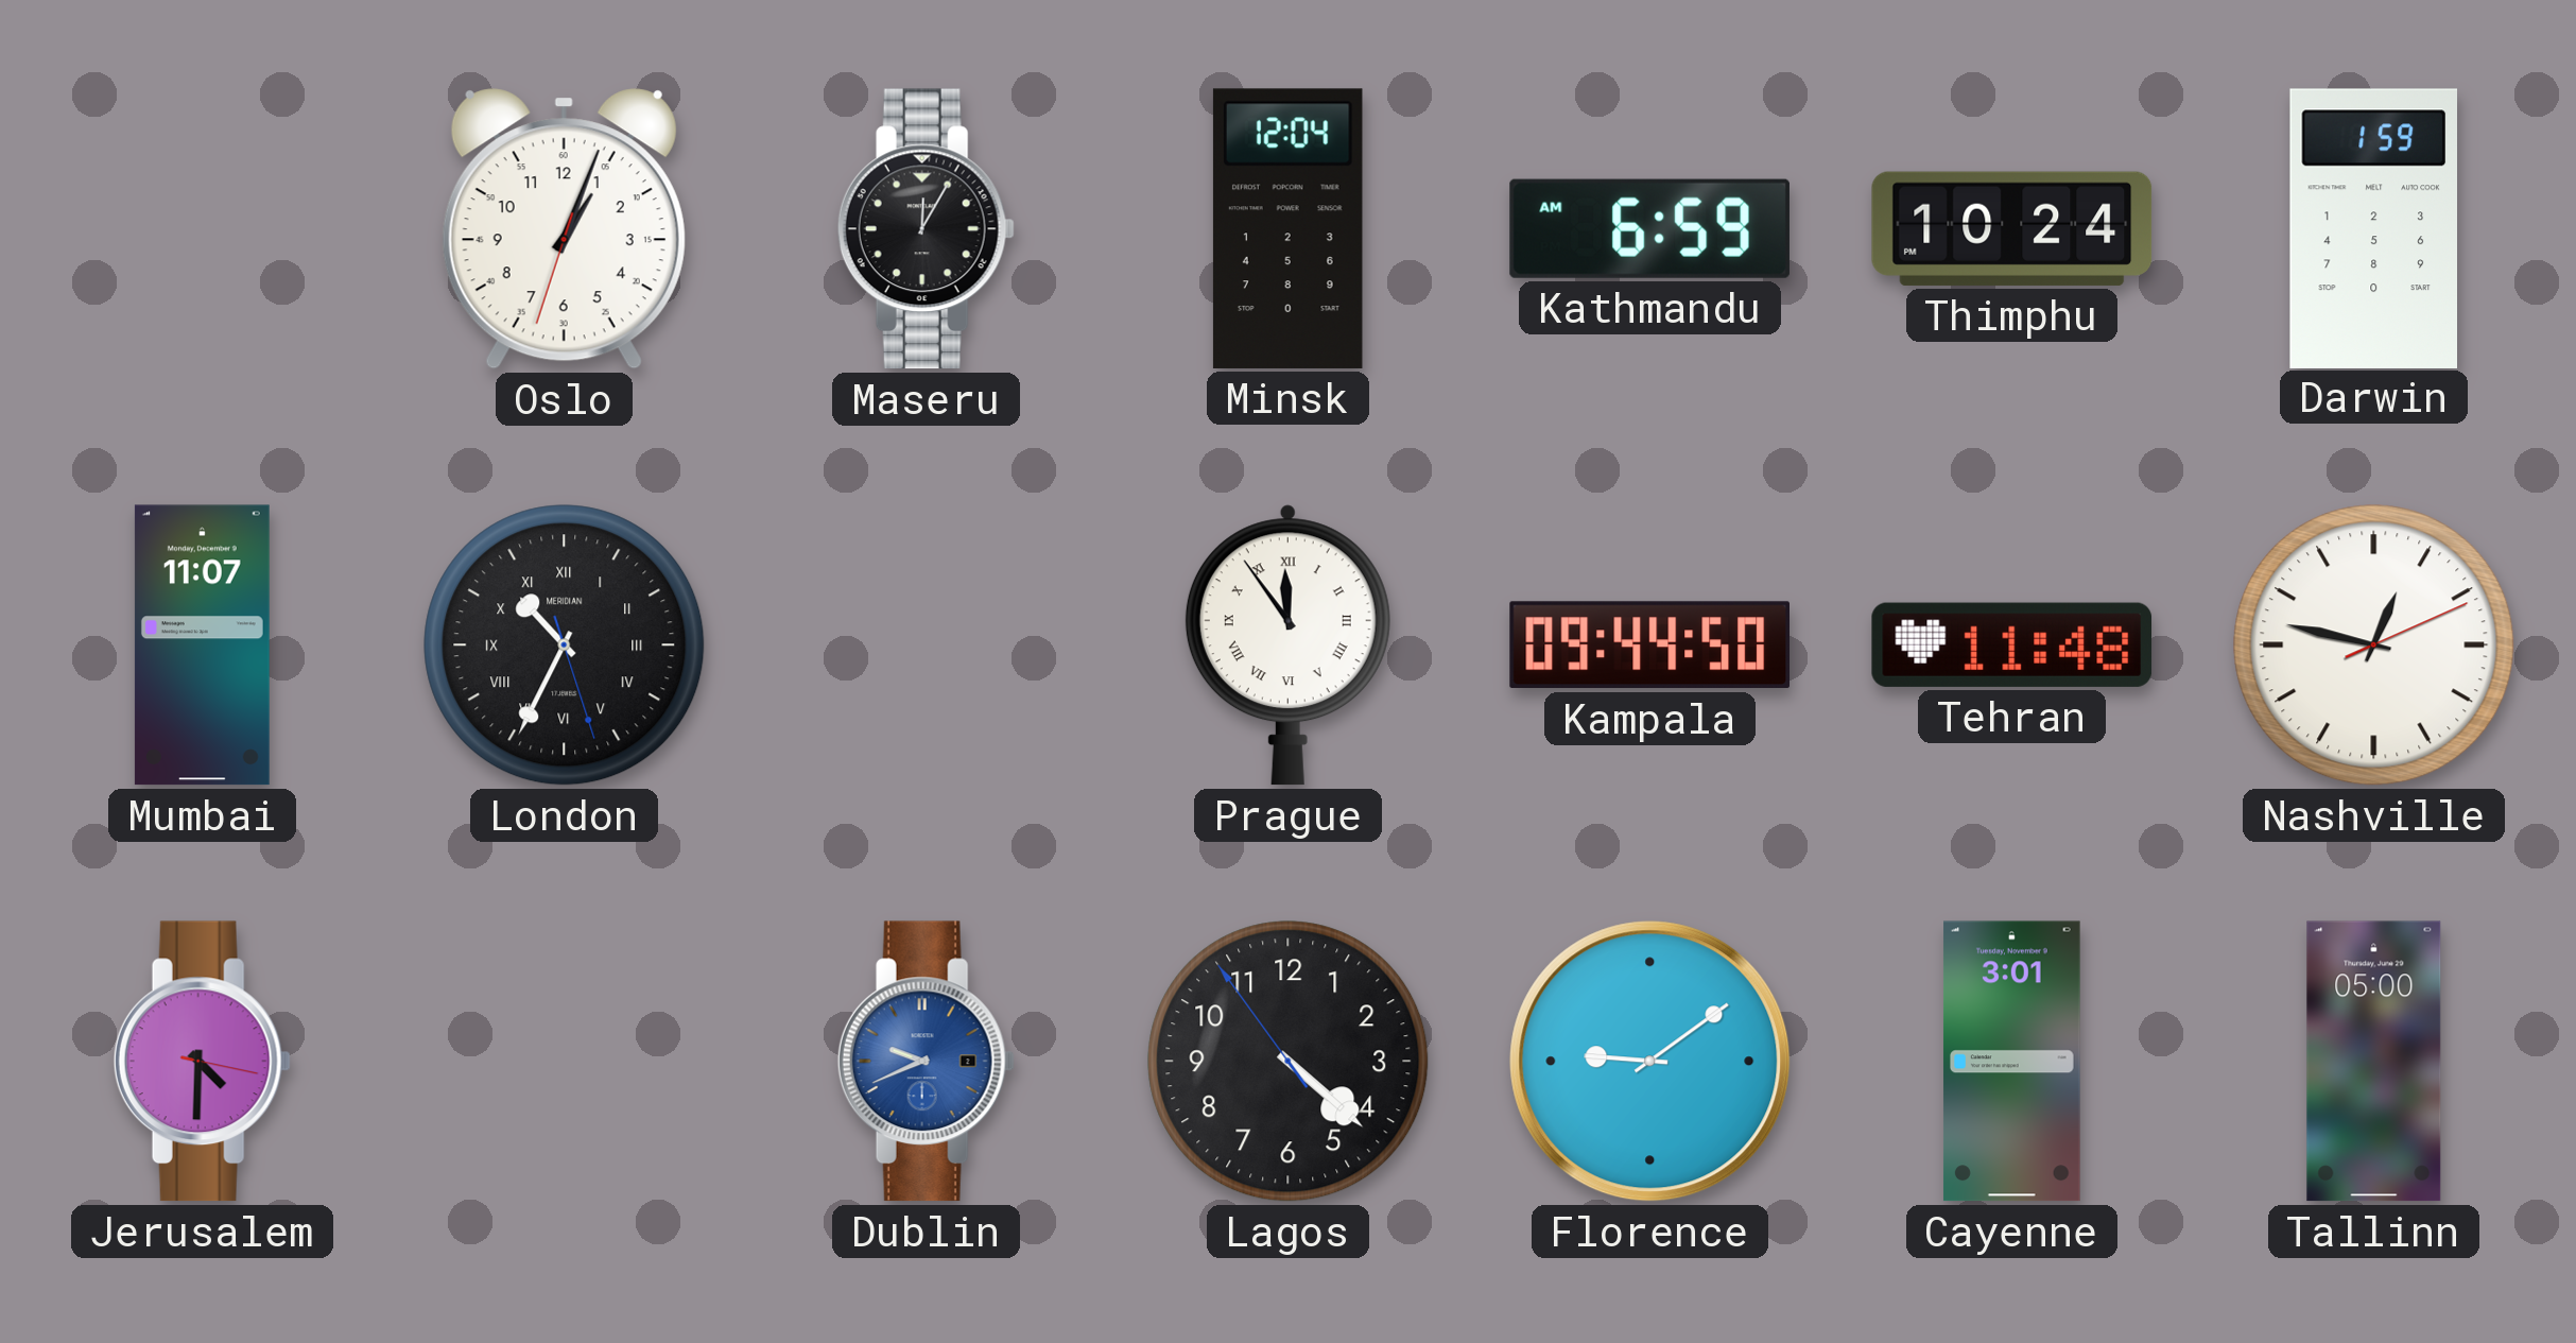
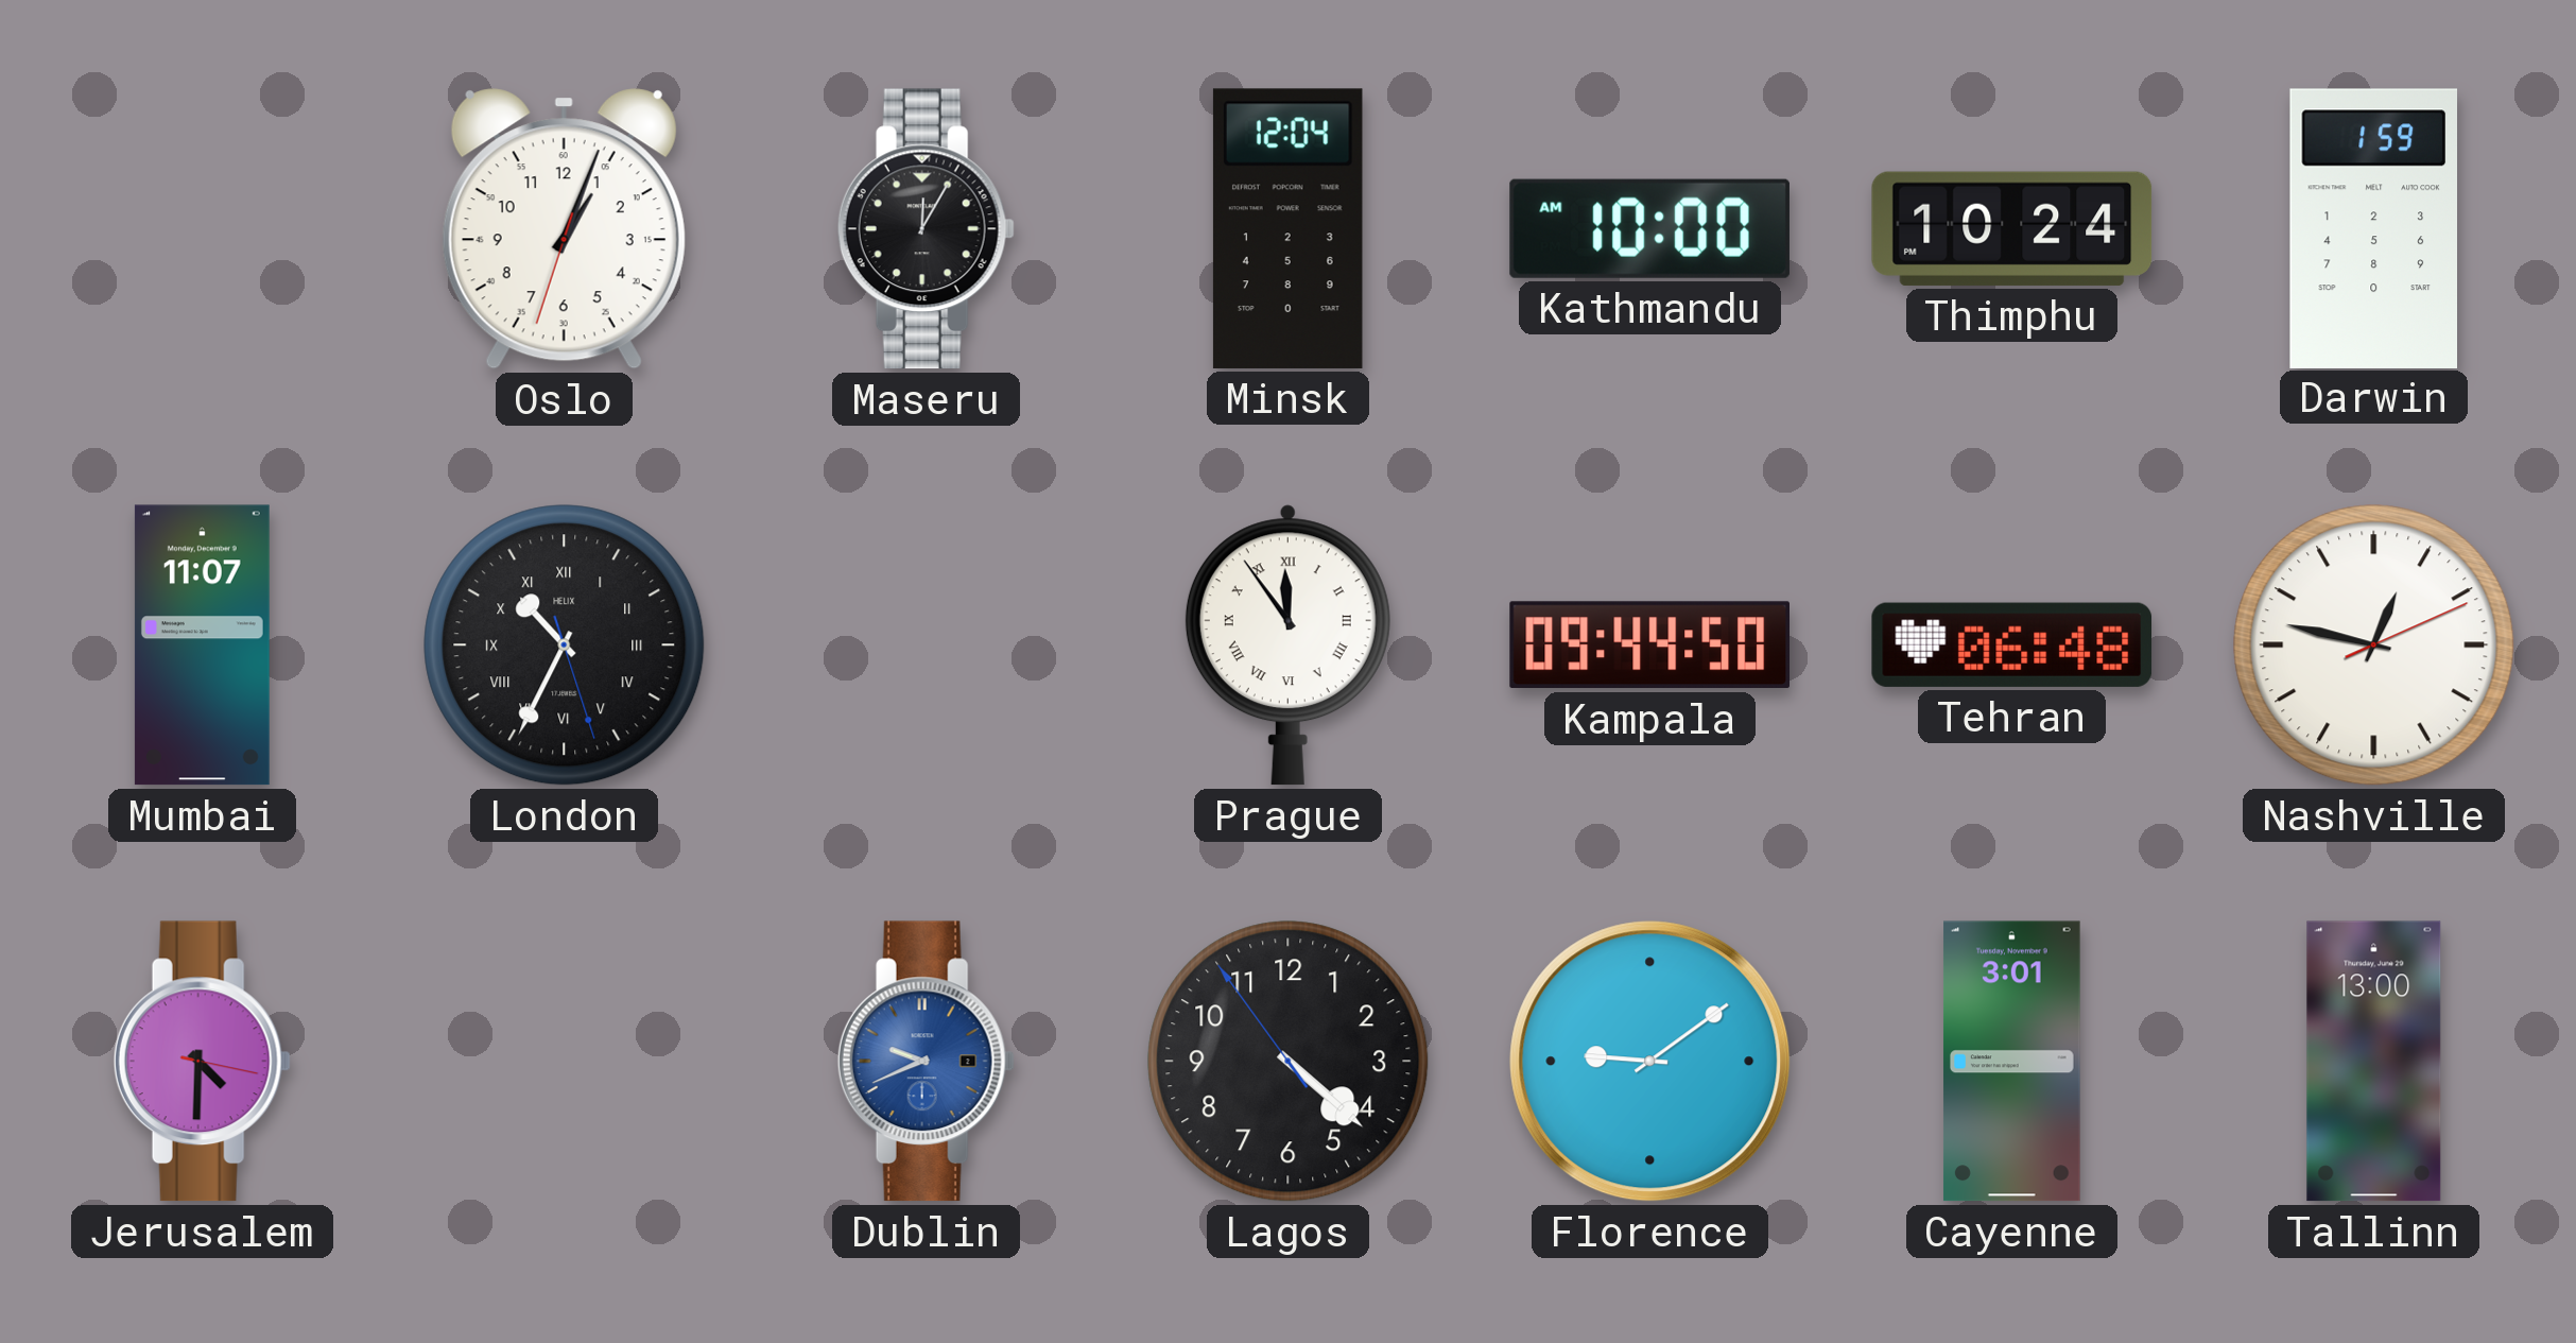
Kathmandu: 6:59 -> 10:00
London brand: MERIDIAN -> HELIX
Tehran: 11:48 -> 06:48
Tallinn: 05:00 -> 13:00
